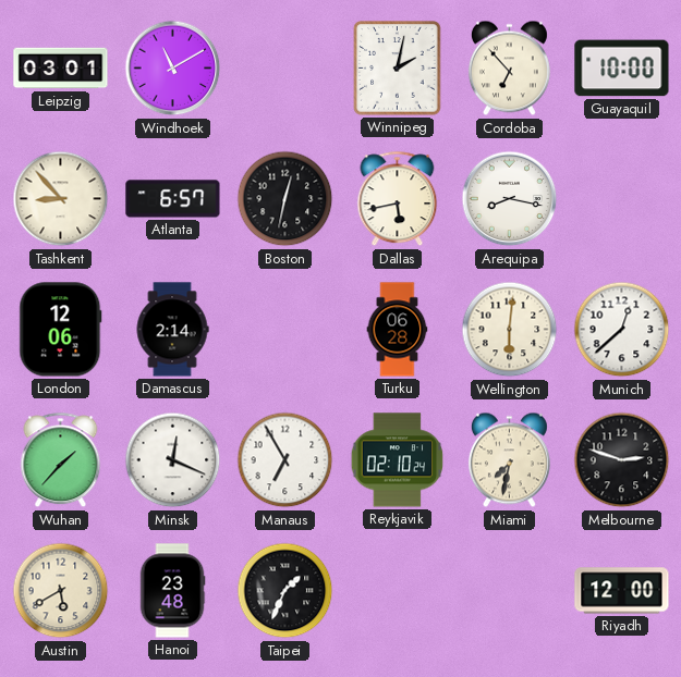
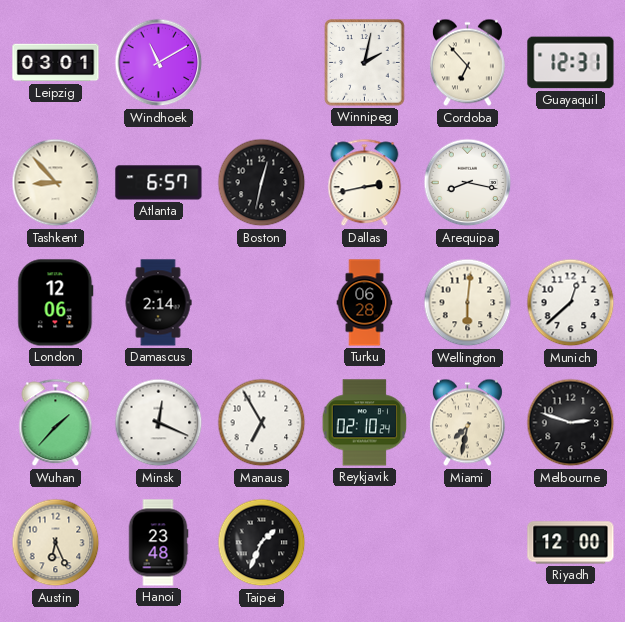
Guayaquil: 10:00 -> 12:31
Dallas: 5:43 -> 2:43
Austin: 5:40 -> 6:26
